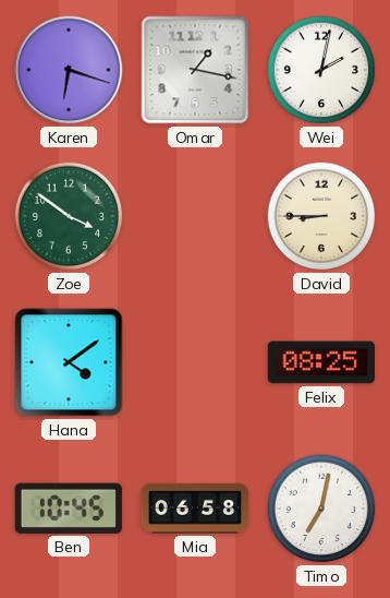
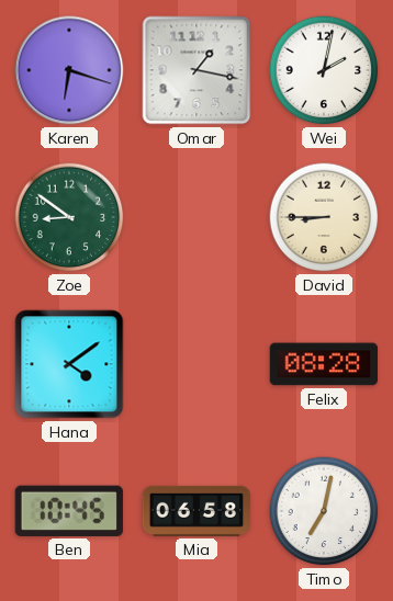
Zoe: 3:51 -> 8:51
Felix: 08:25 -> 08:28
